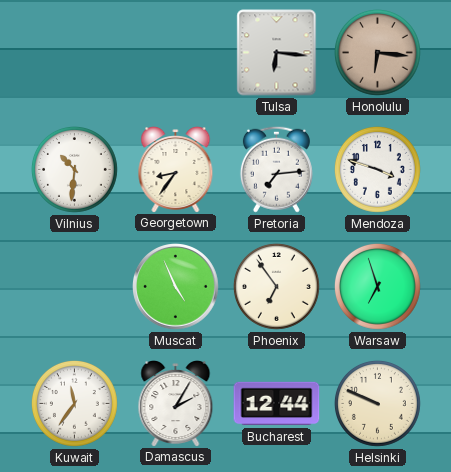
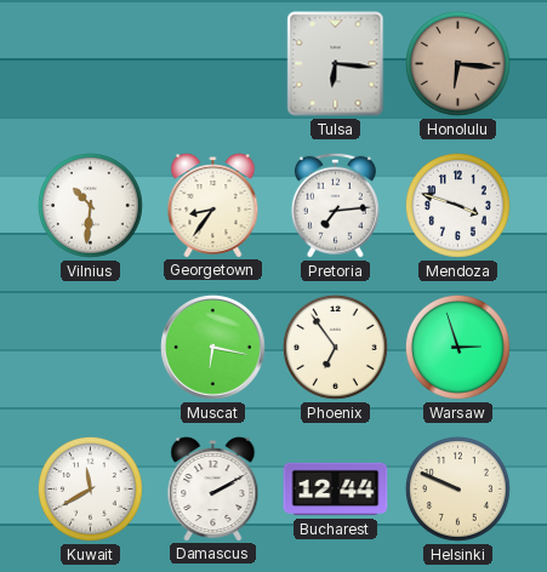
Muscat: 4:56 -> 6:17
Warsaw: 6:57 -> 2:57
Kuwait: 11:36 -> 11:40
Damascus: 2:05 -> 2:10
